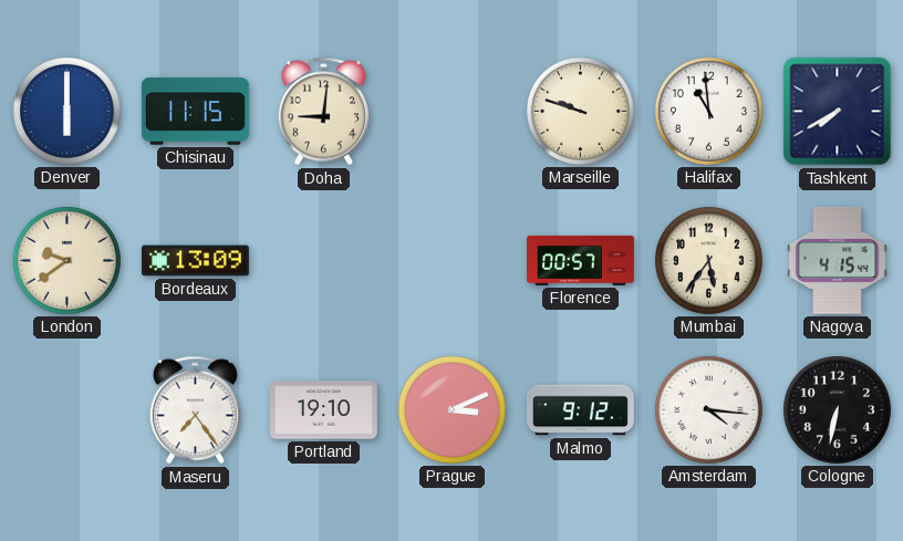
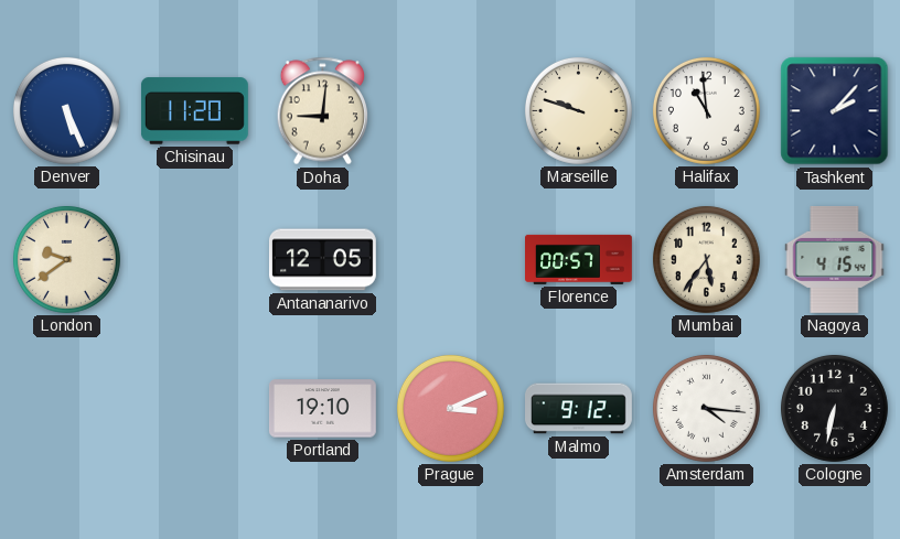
Denver: 6:00 -> 5:26
Chisinau: 11:15 -> 11:20
Tashkent: 7:40 -> 2:07
Bordeaux: 13:09 -> none
Antananarivo: none -> 12:05
Maseru: 7:24 -> none
